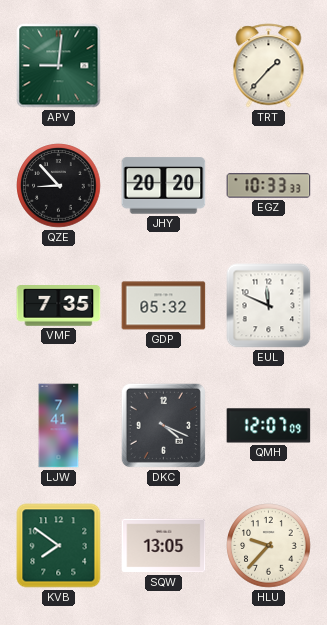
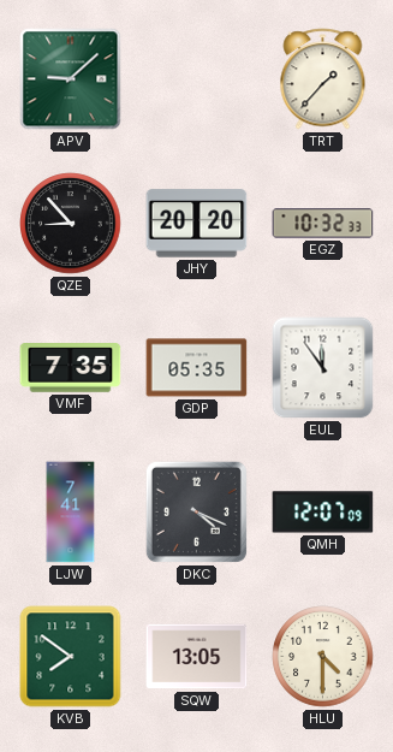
APV: 9:01 -> 9:08
EGZ: 10:33 -> 10:32
GDP: 05:32 -> 05:35
EUL: 11:49 -> 11:54
HLU: 9:37 -> 4:30
